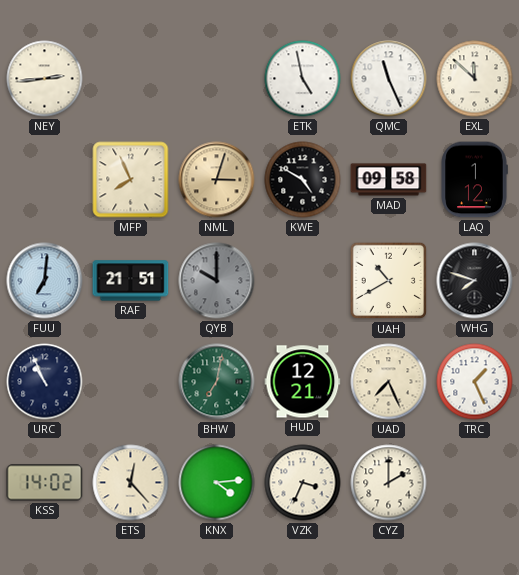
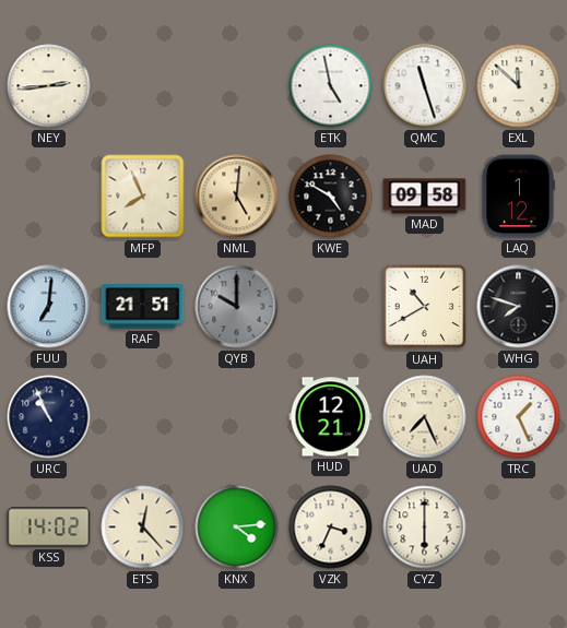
QMC: 11:26 -> 11:27
NML: 3:03 -> 5:01
BHW: 7:02 -> none
CYZ: 2:00 -> 6:00
